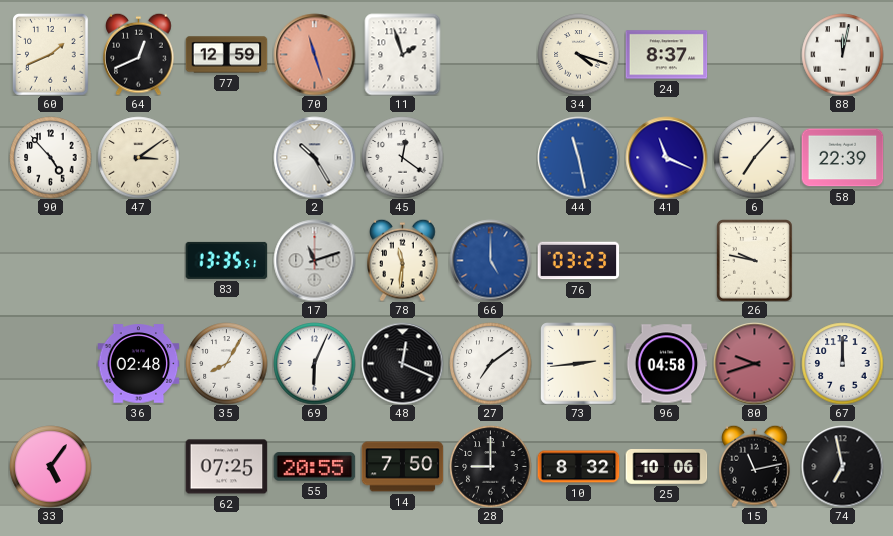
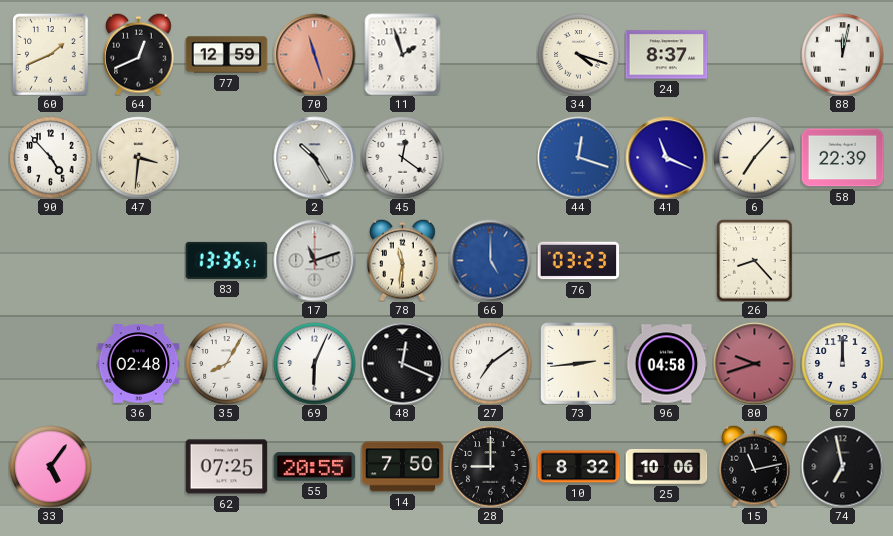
47: 3:09 -> 3:31
44: 11:28 -> 12:18
26: 9:47 -> 8:23
